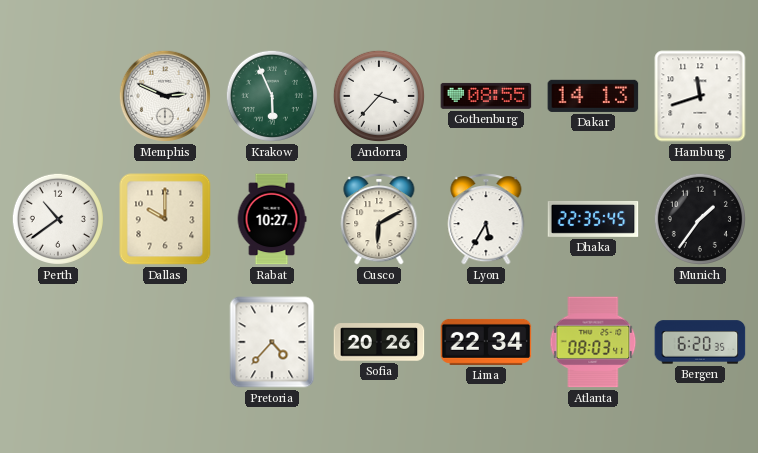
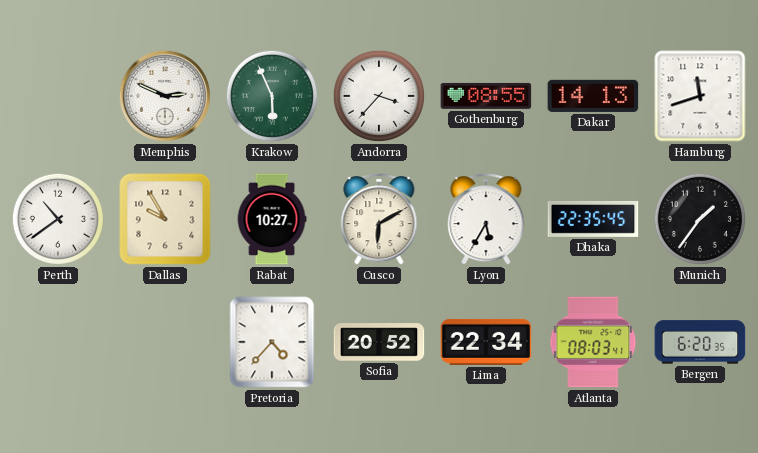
Dallas: 10:00 -> 9:55
Sofia: 20:26 -> 20:52
